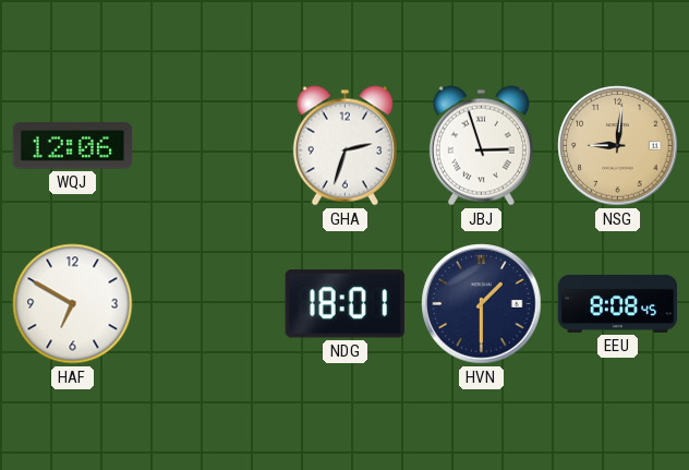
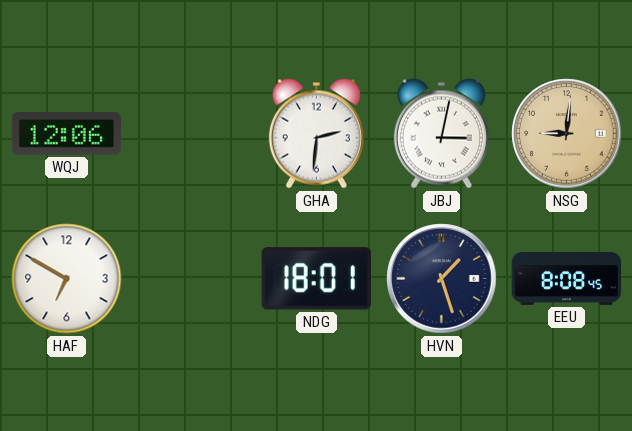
GHA: 2:33 -> 2:31
JBJ: 2:57 -> 3:02
HVN: 1:30 -> 1:27
